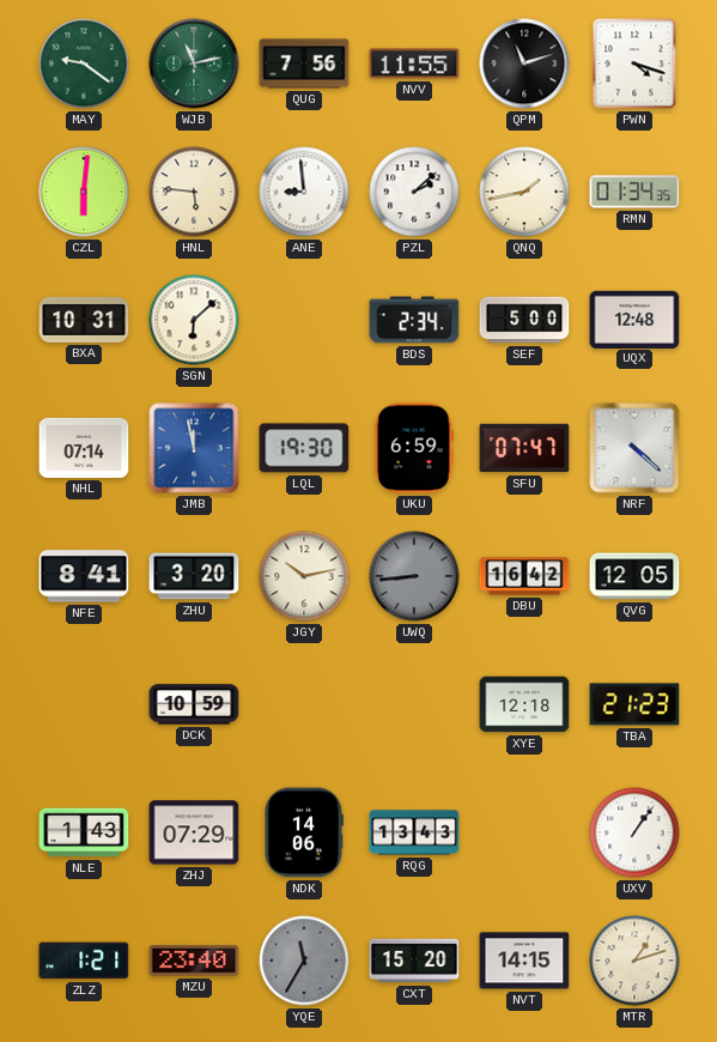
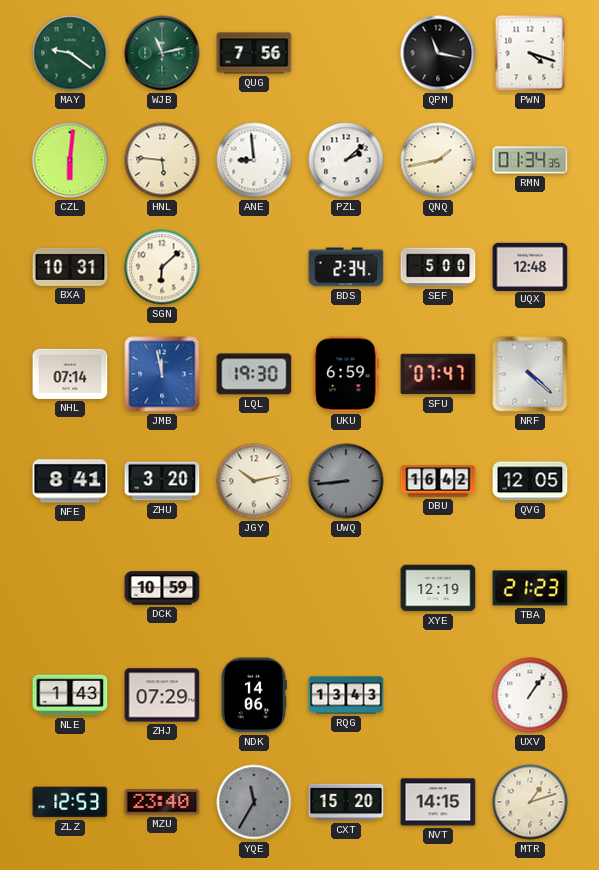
NVV: 11:55 -> none
QPM: 11:12 -> 11:17
XYE: 12:18 -> 12:19
ZLZ: 1:21 -> 12:53
